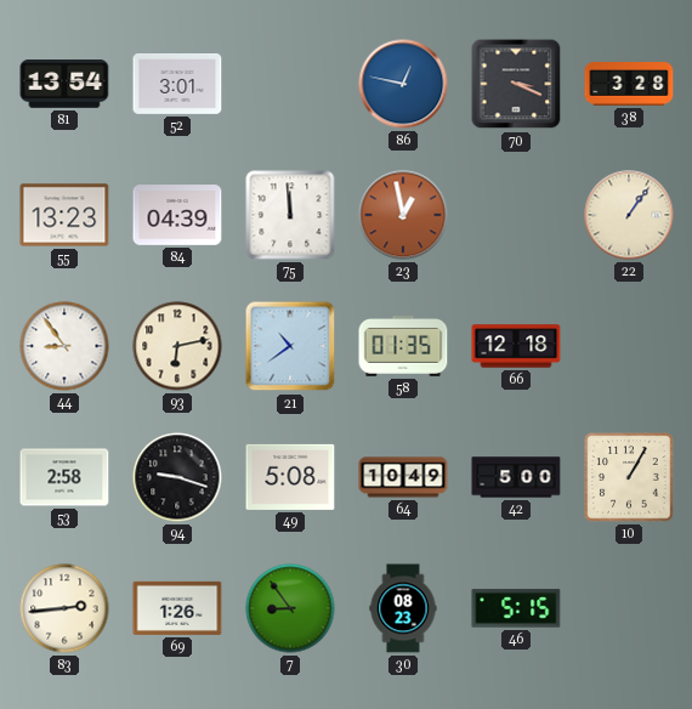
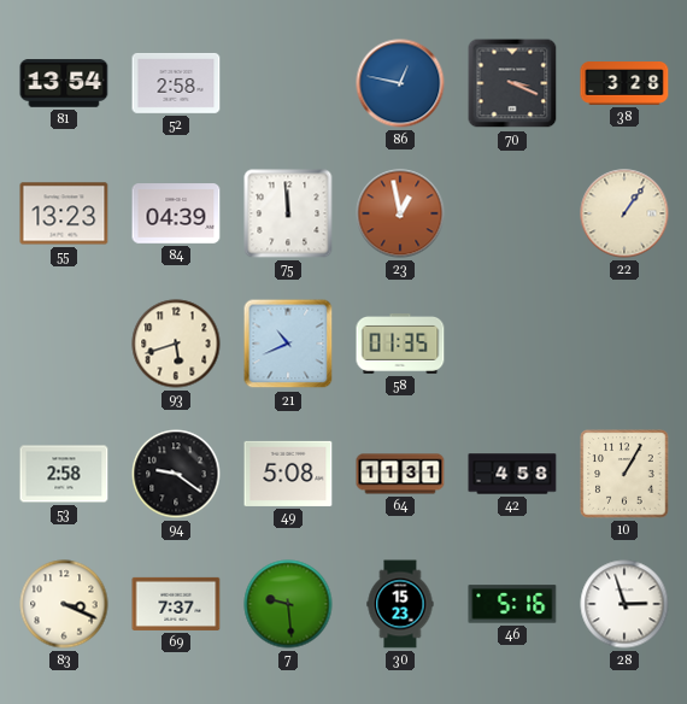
52: 3:01 -> 2:58
44: 8:54 -> none
93: 6:13 -> 5:42
21: 10:39 -> 10:41
66: 12:18 -> none
94: 9:18 -> 9:21
64: 10:49 -> 11:31
42: 5:00 -> 4:58
83: 2:44 -> 3:19
69: 1:26 -> 7:37
7: 8:54 -> 9:29
30: 08:23 -> 15:23
46: 5:15 -> 5:16
28: none -> 2:57
